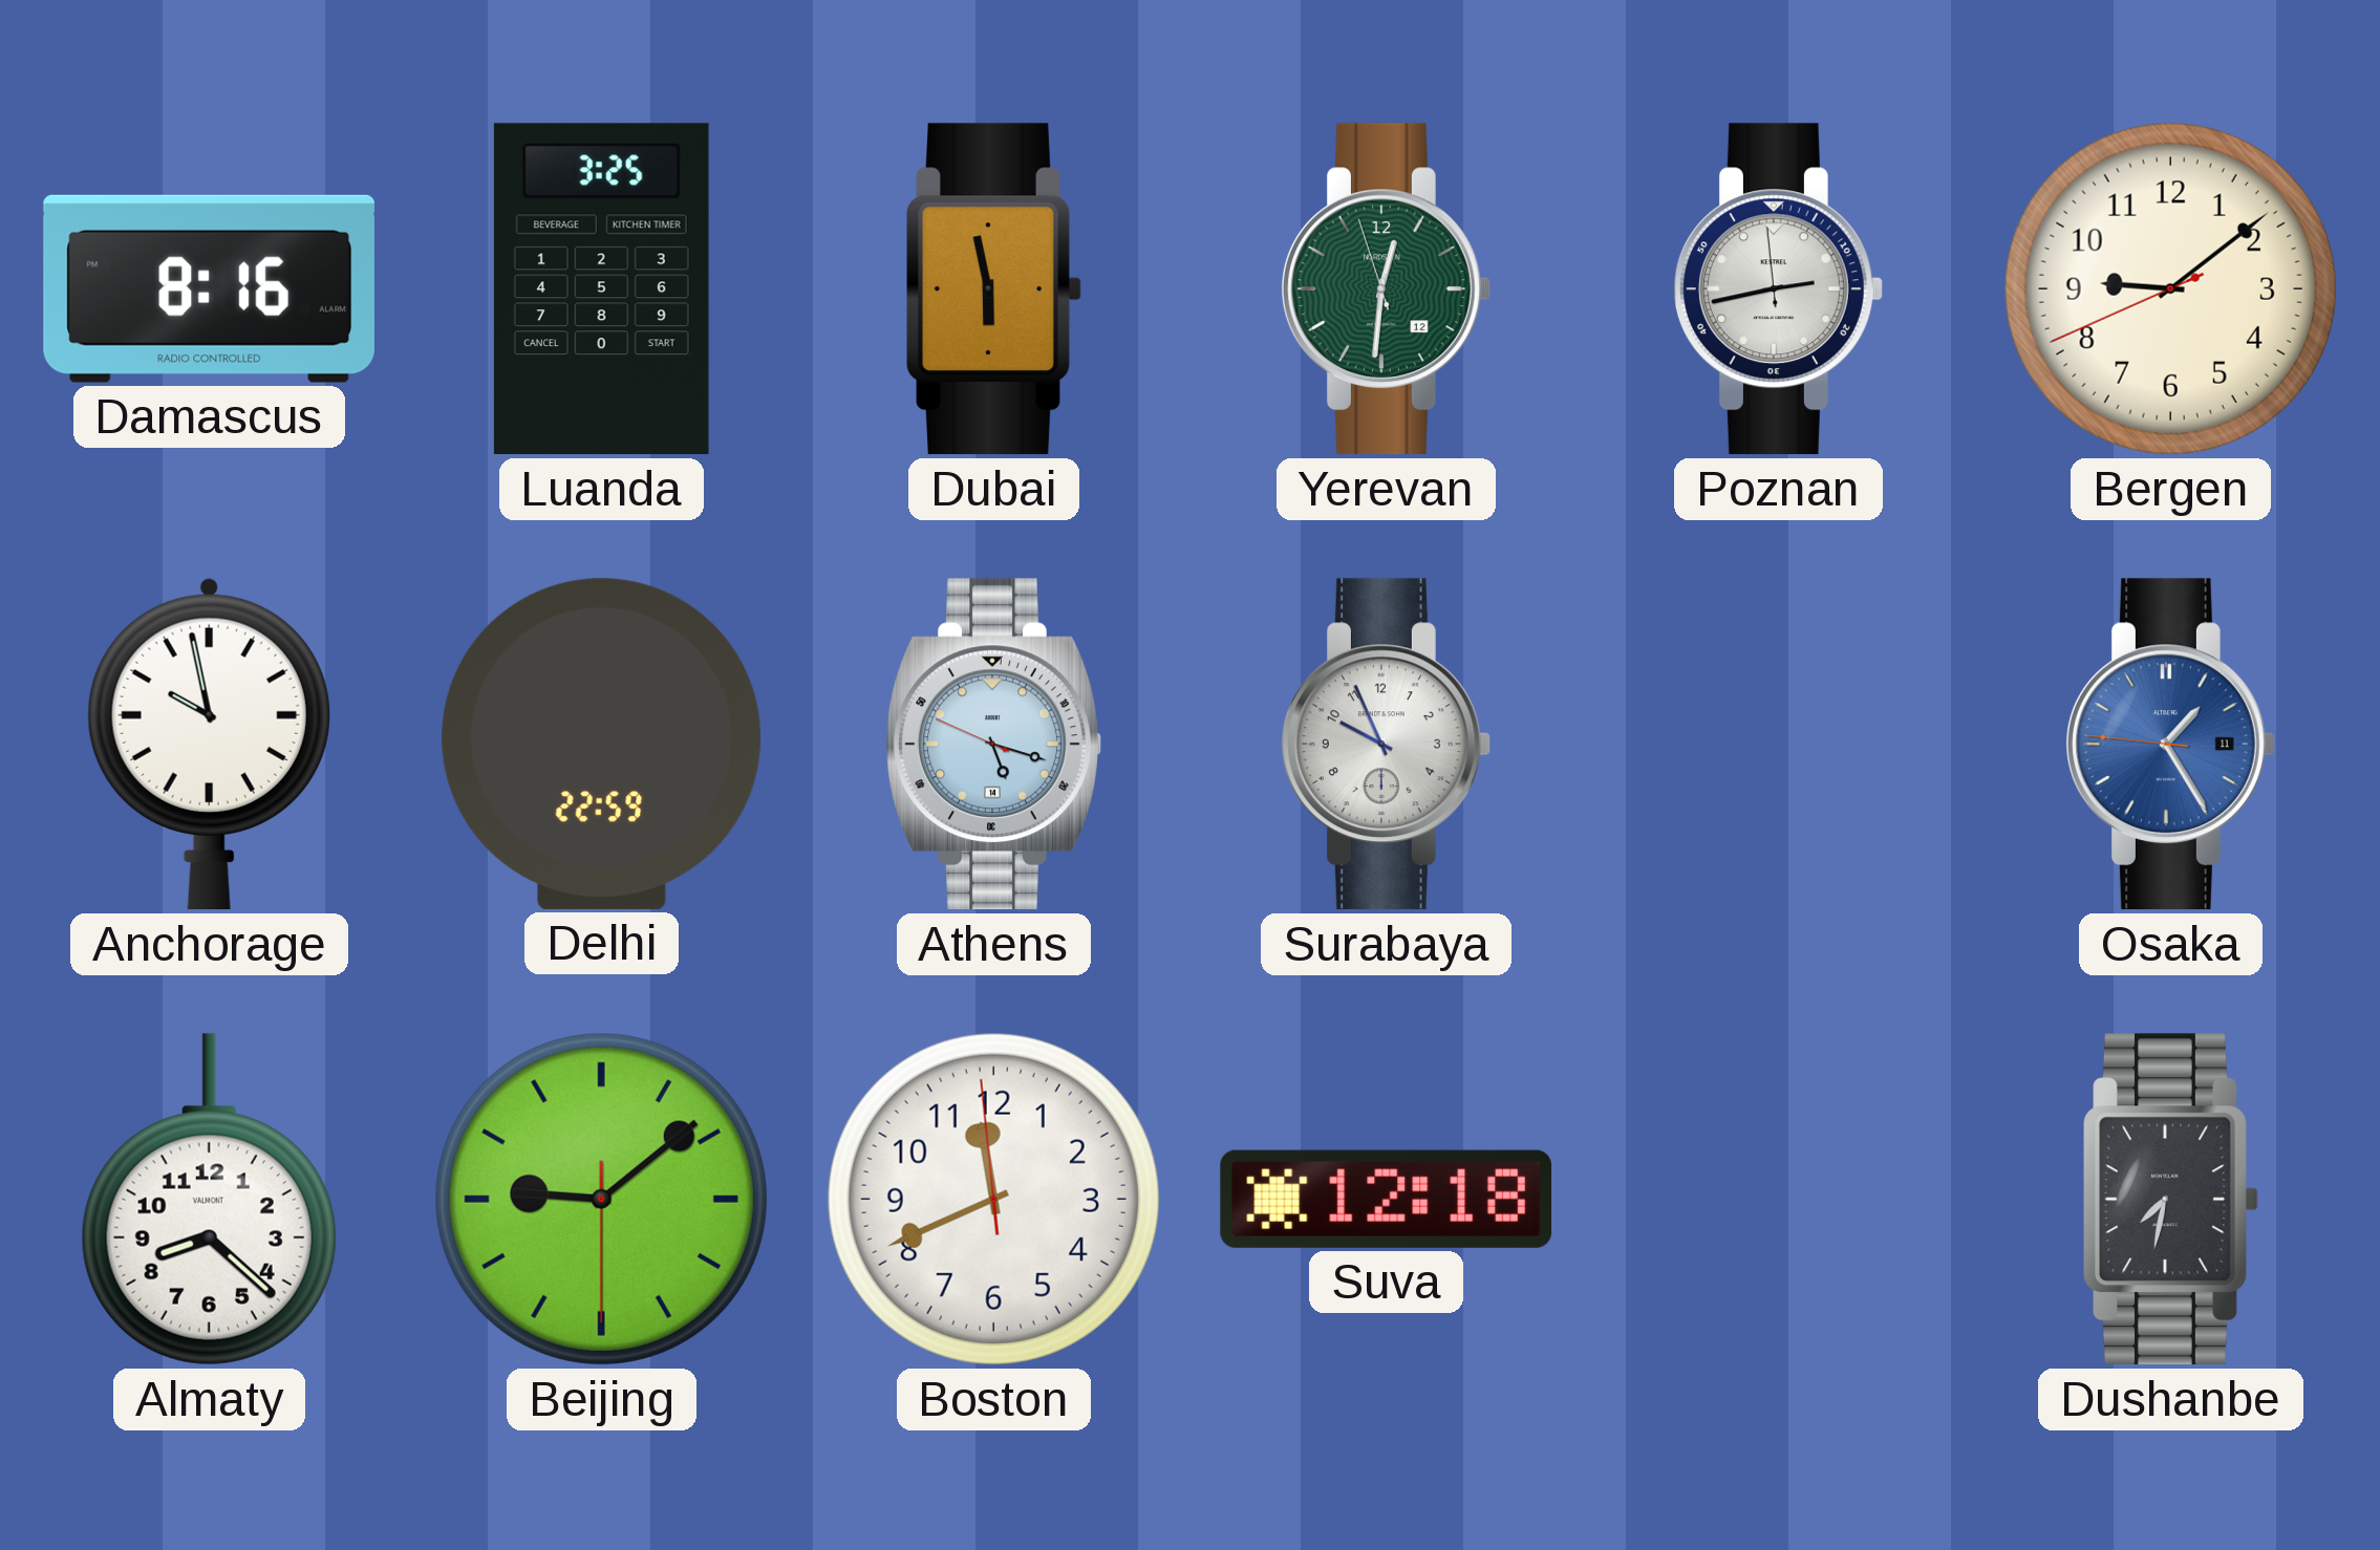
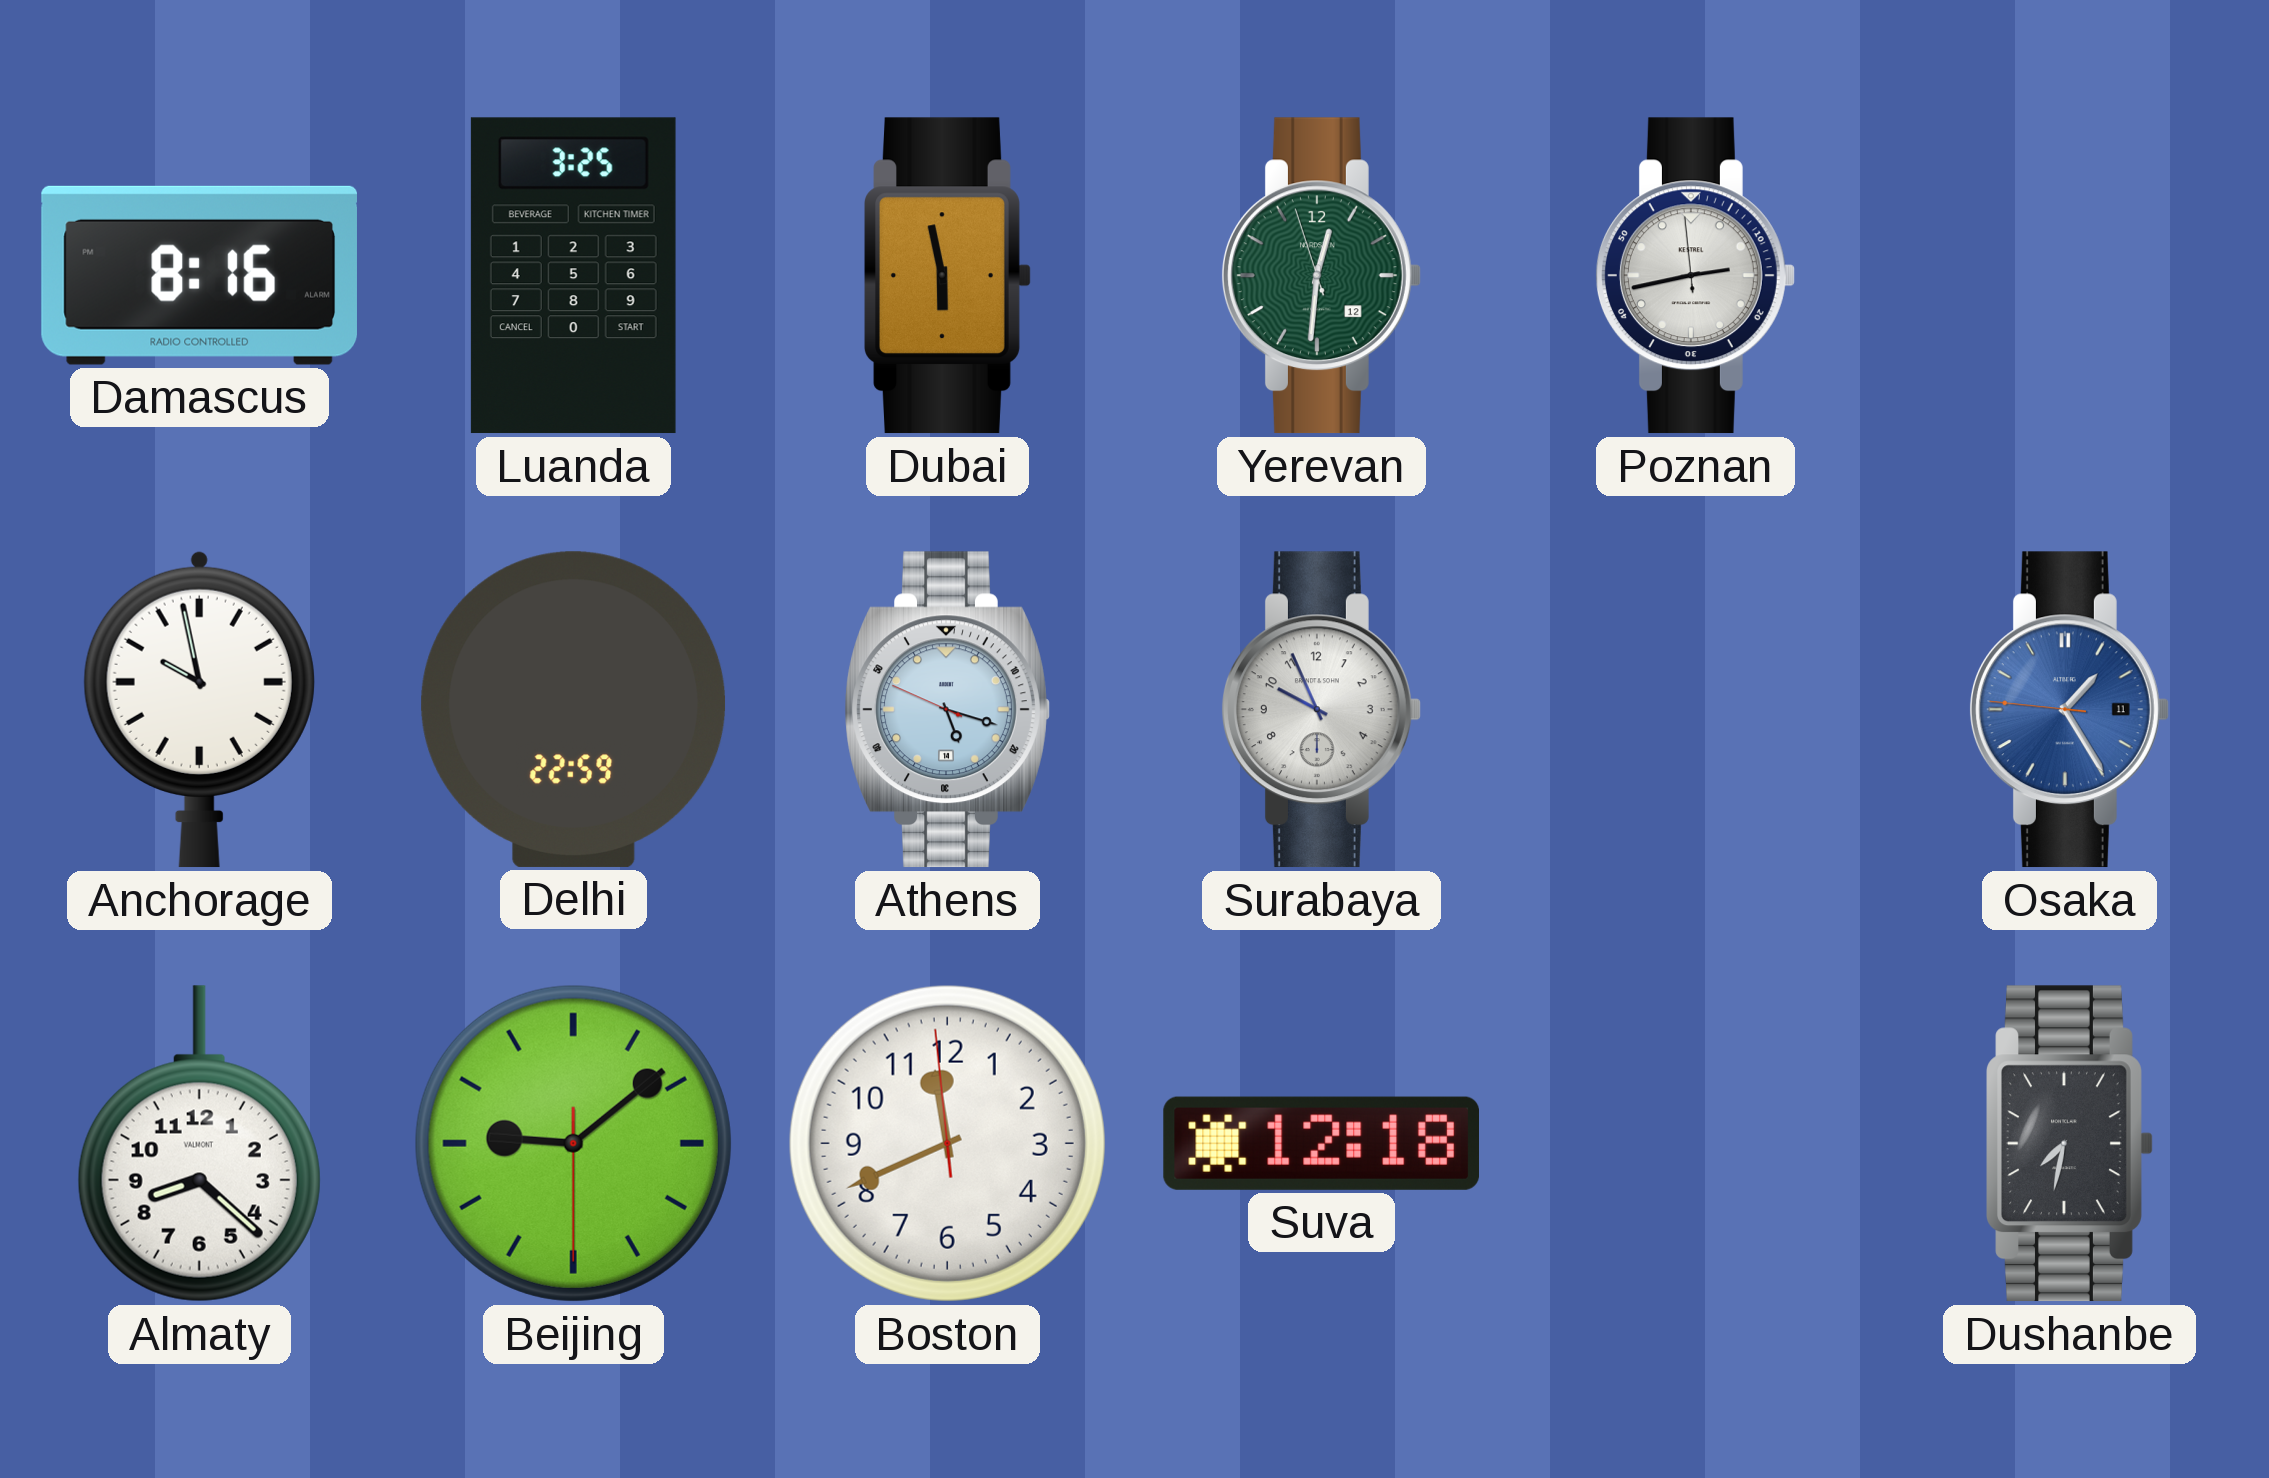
Bergen: 9:08 -> none
